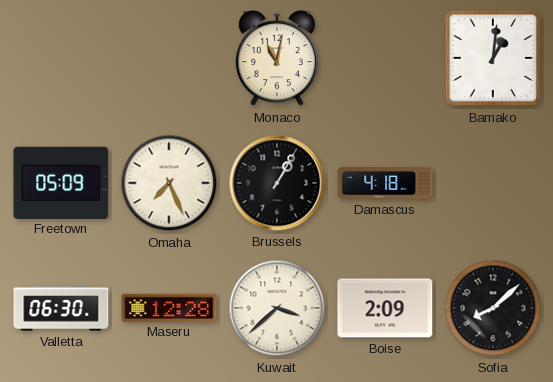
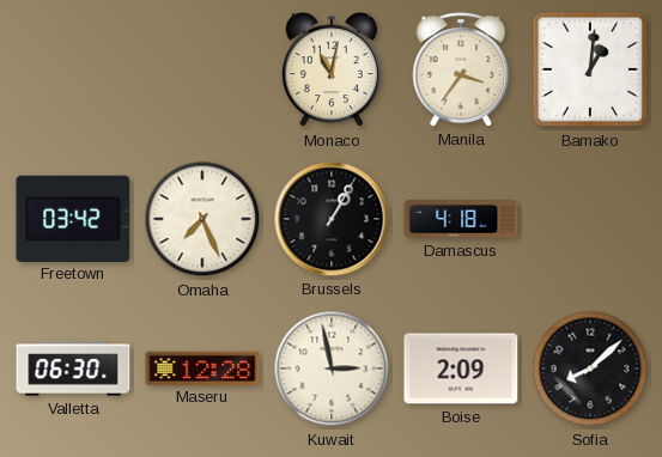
Manila: none -> 3:36
Freetown: 05:09 -> 03:42
Kuwait: 3:38 -> 2:58
